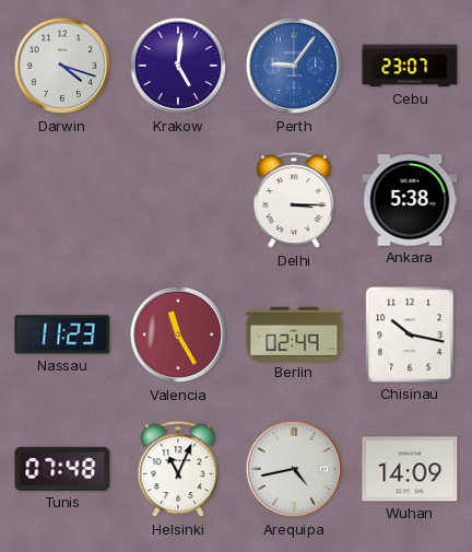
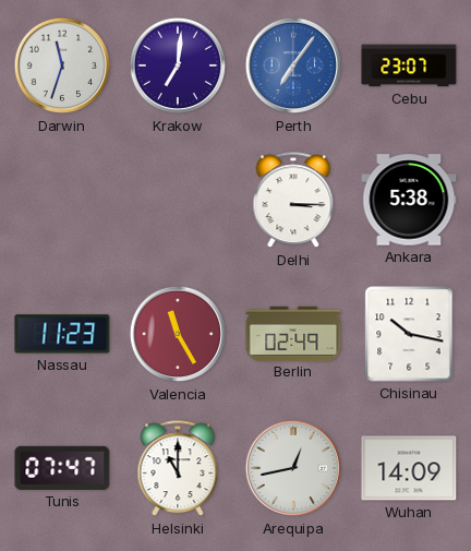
Darwin: 4:18 -> 11:33
Krakow: 5:01 -> 7:01
Perth: 9:06 -> 7:06
Tunis: 07:48 -> 07:47
Helsinki: 11:04 -> 11:00
Arequipa: 4:43 -> 12:43
